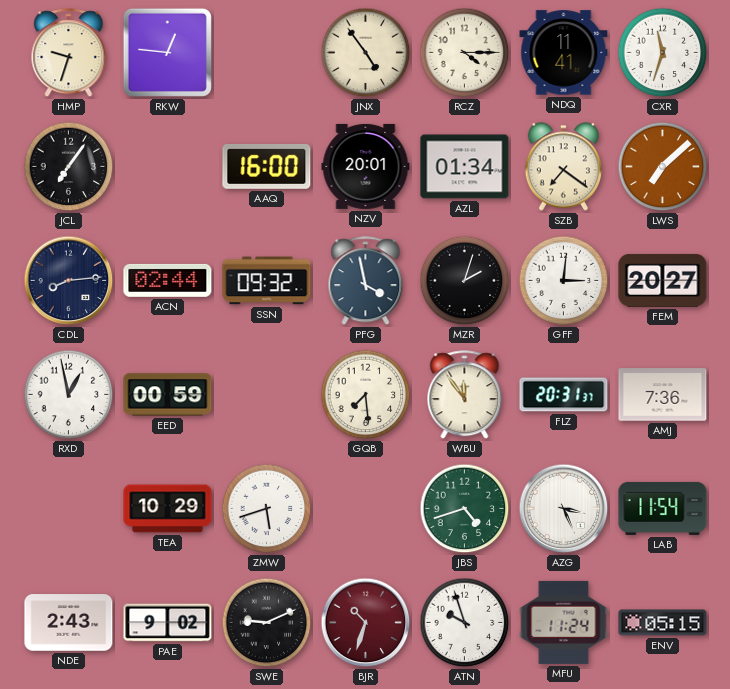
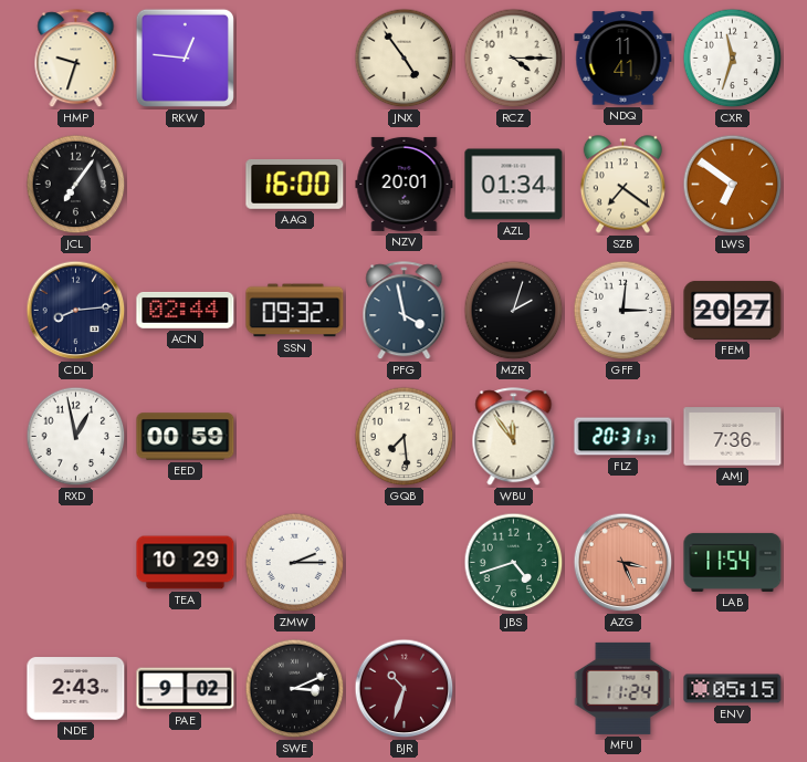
LWS: 7:08 -> 6:51
ZMW: 5:42 -> 2:15
AZG dial: white -> salmon
SWE: 9:11 -> 3:11
ATN: 9:57 -> none
